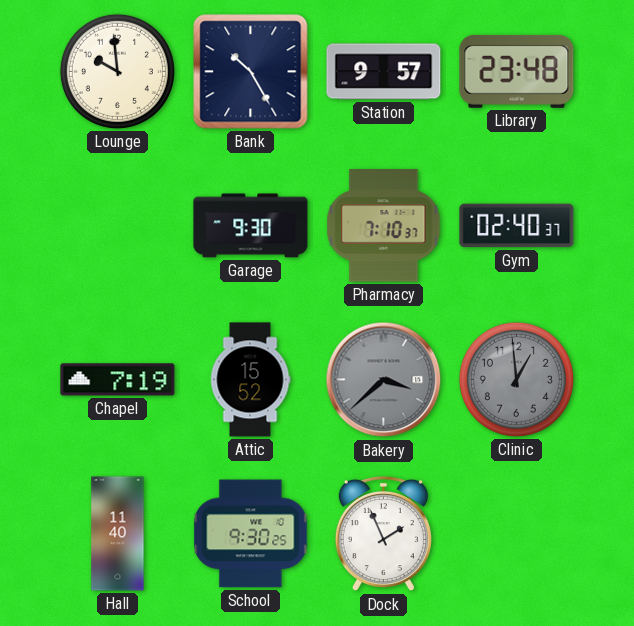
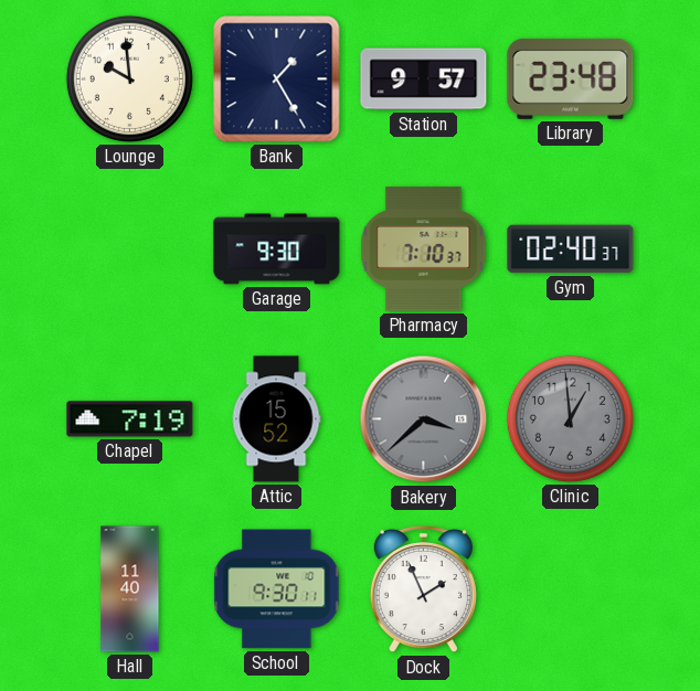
Bank: 10:25 -> 1:25
School: 9:30:25 -> 9:30:11
